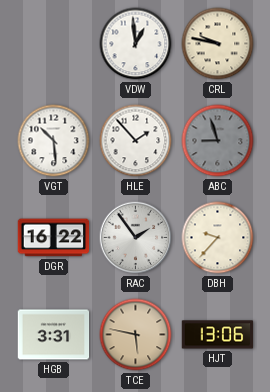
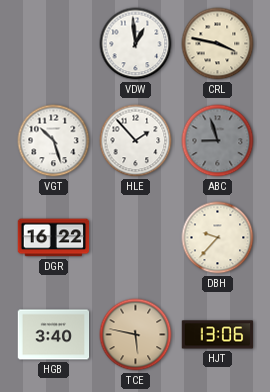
CRL: 9:47 -> 3:47
VGT: 10:29 -> 10:27
RAC: 1:54 -> none
HGB: 3:31 -> 3:40
